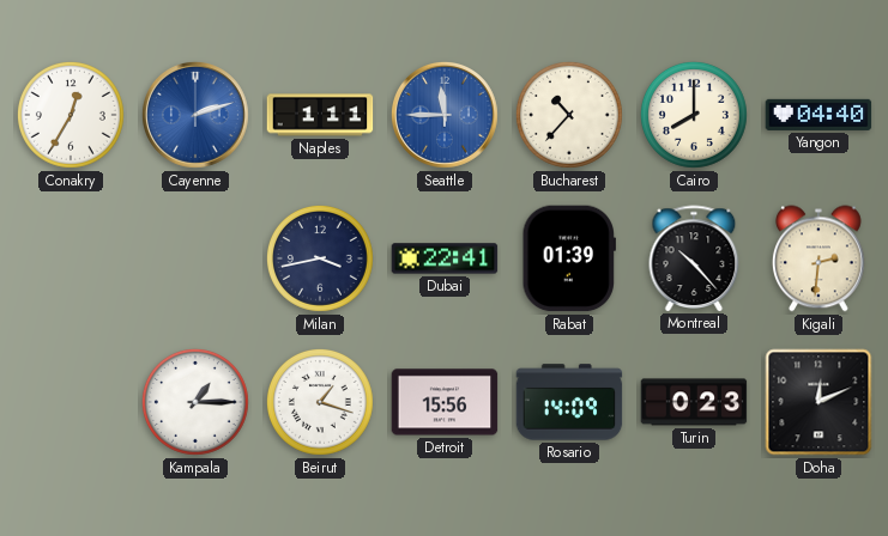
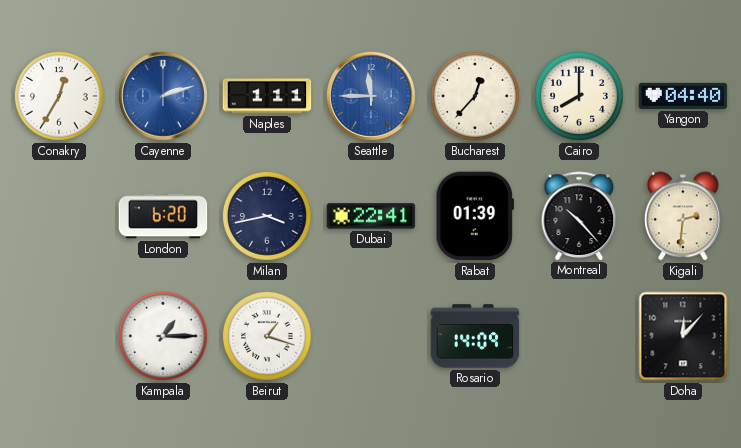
Bucharest: 10:37 -> 12:37
London: none -> 6:20
Detroit: 15:56 -> none
Turin: 0:23 -> none
Doha: 12:11 -> 12:07
